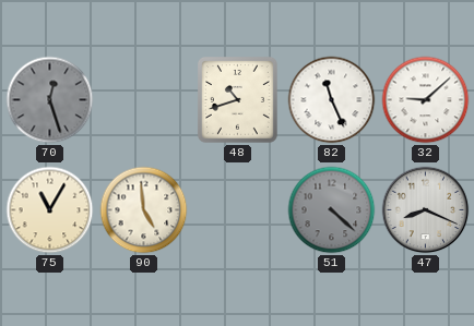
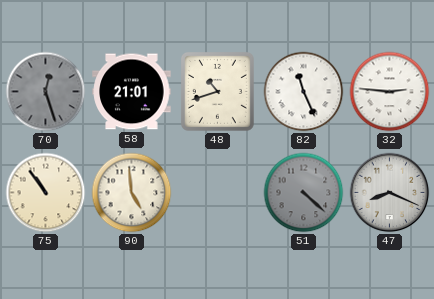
58: none -> 21:01
32: 9:08 -> 2:46
75: 11:05 -> 10:54
